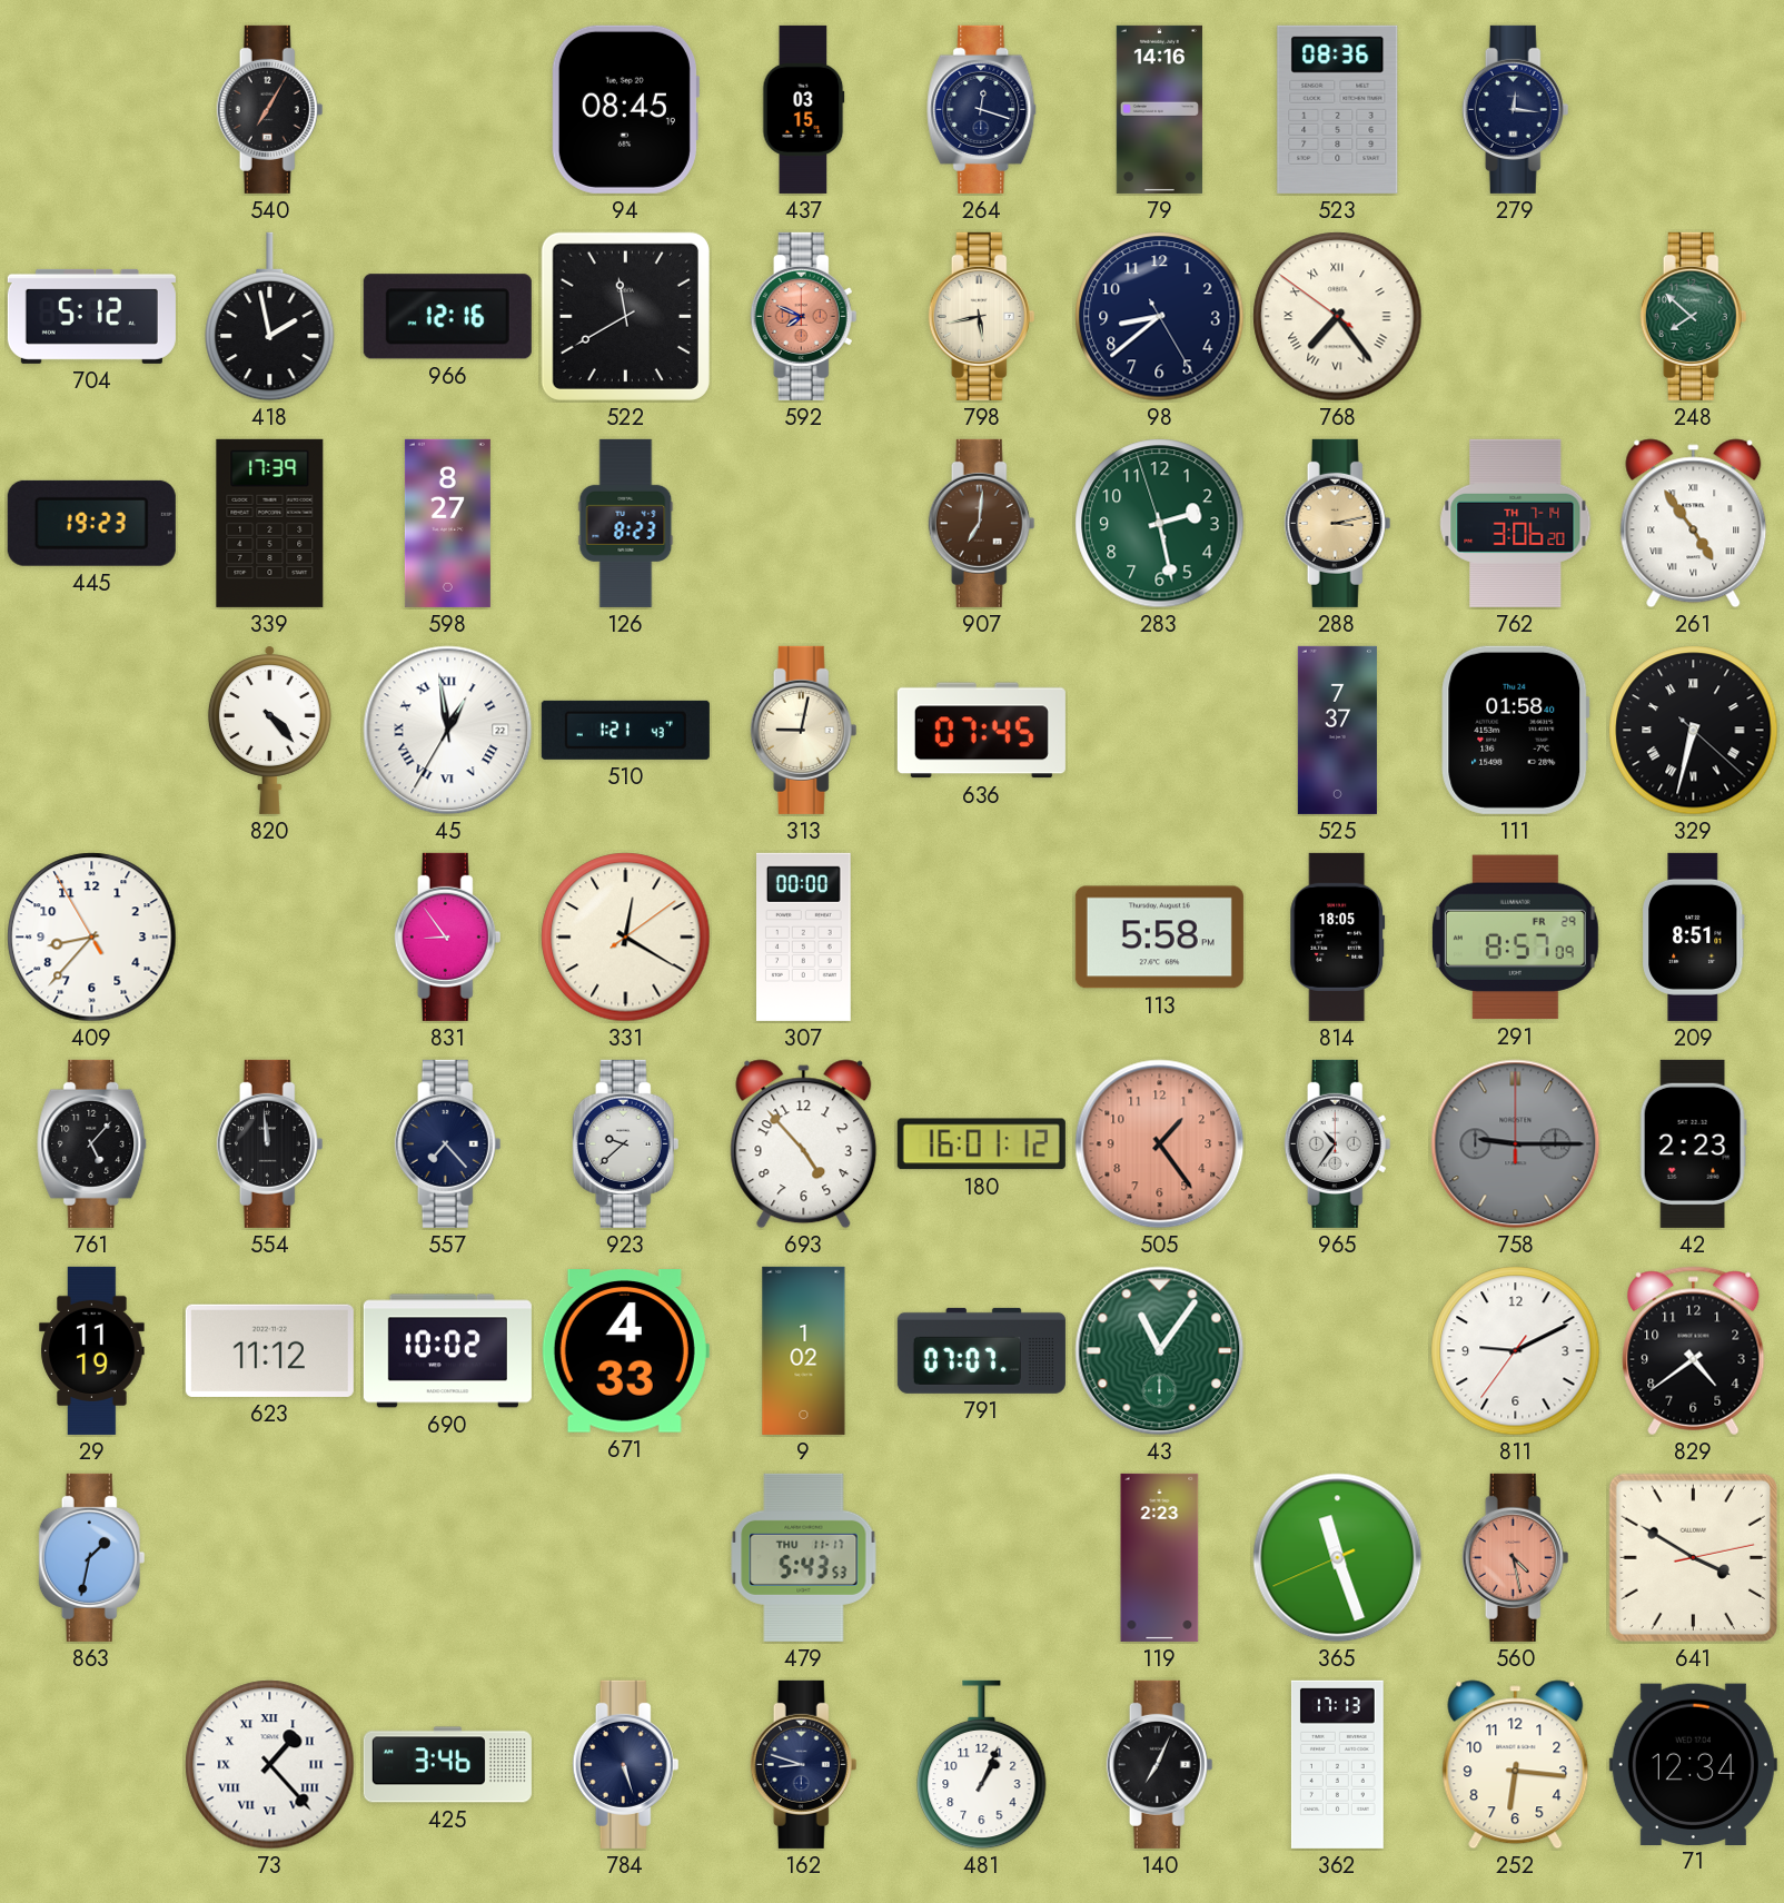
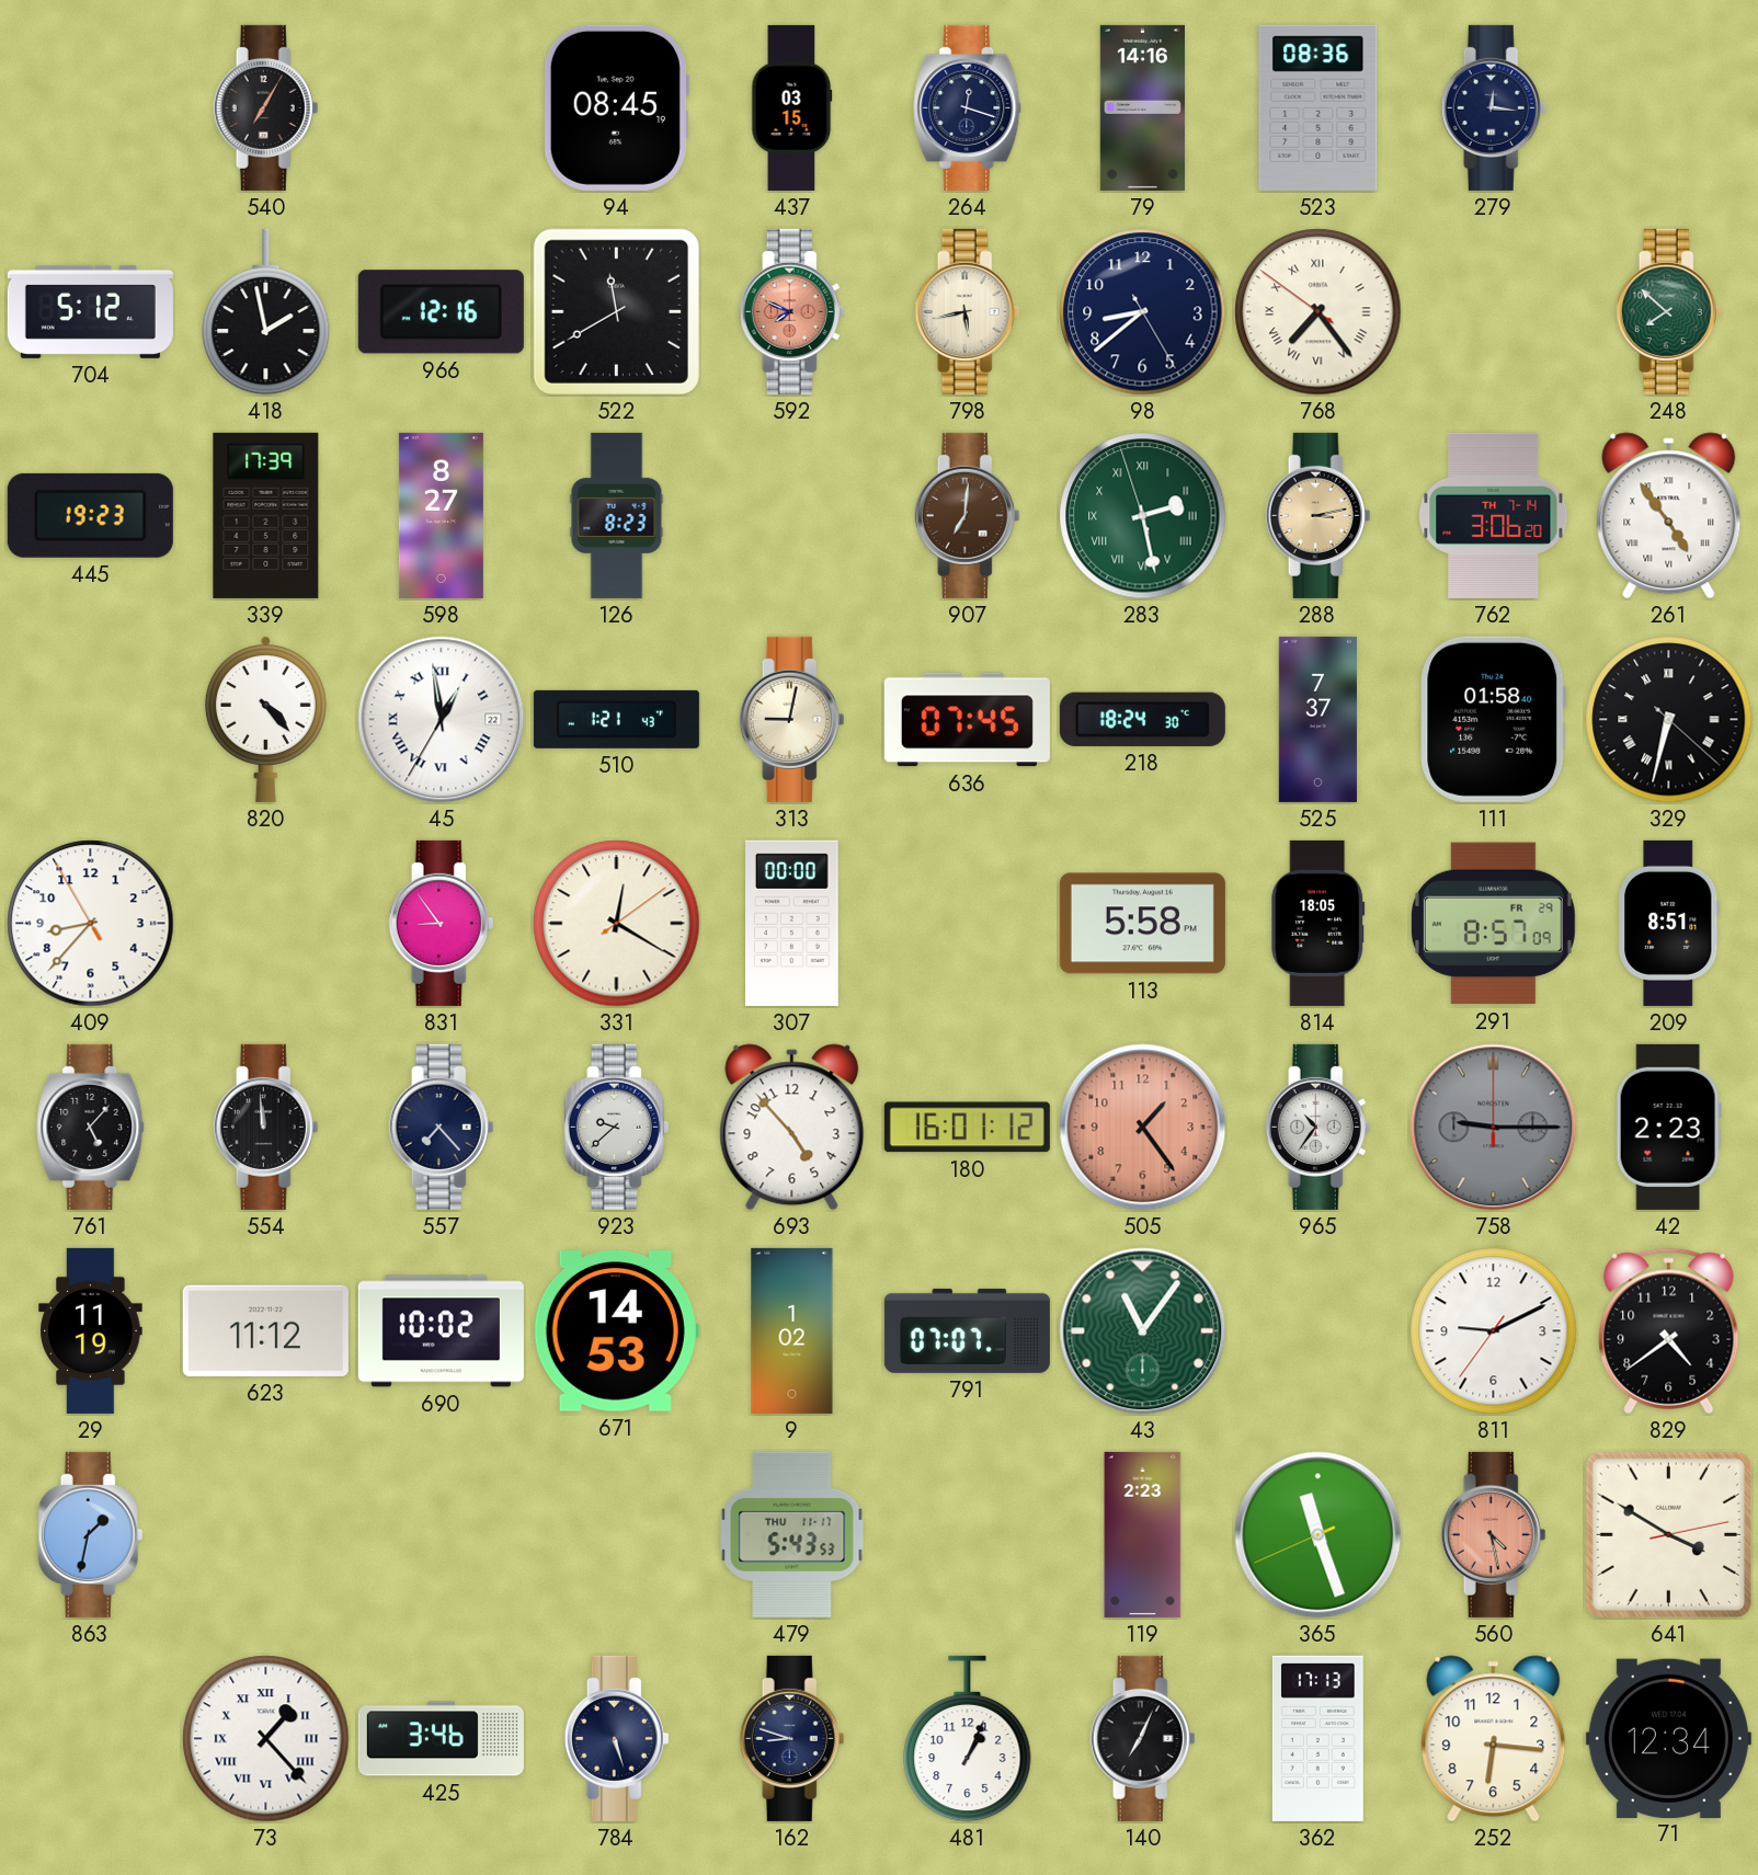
283 numerals: Arabic -> Roman
218: none -> 18:24
671: 4:33 -> 14:53
